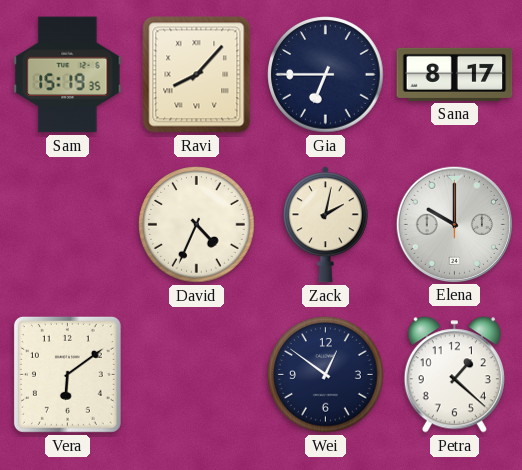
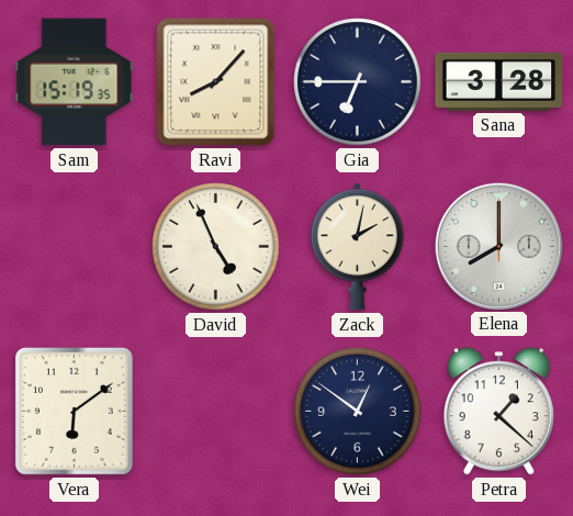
Sana: 8:17 -> 3:28
David: 4:34 -> 4:56
Elena: 10:00 -> 8:00
